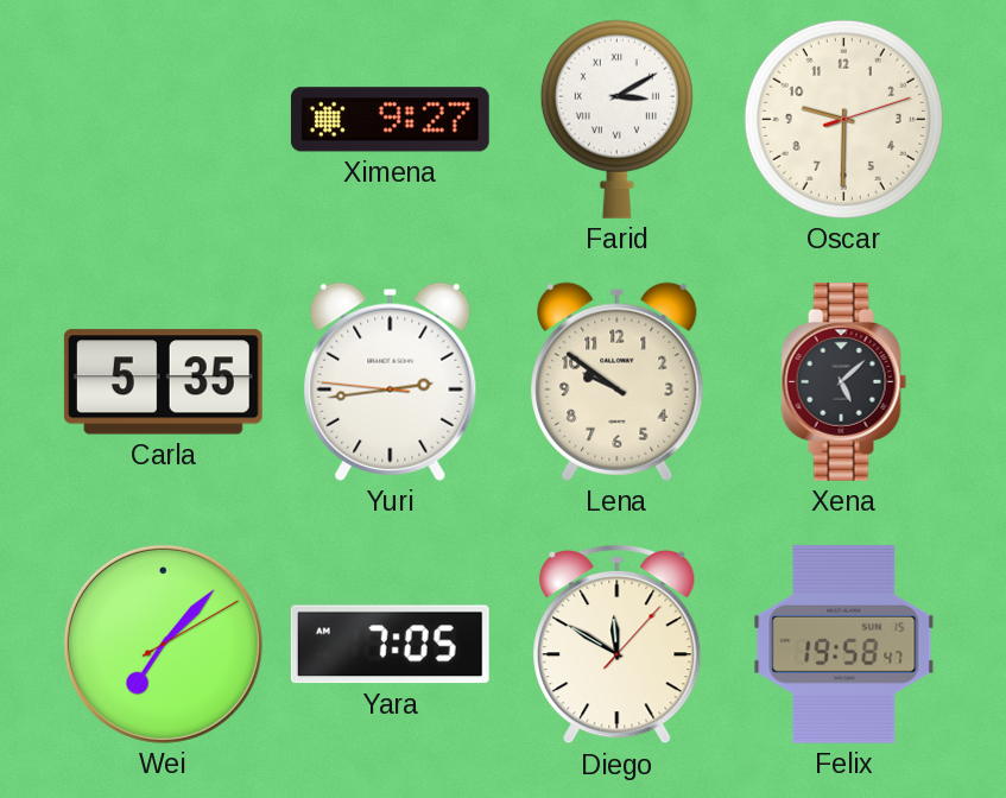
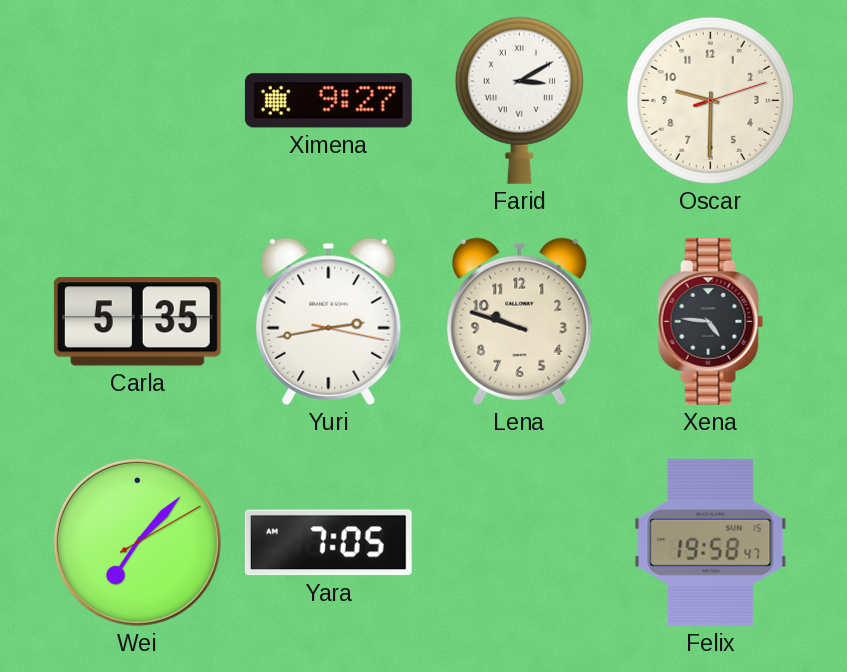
Yuri: 2:43:46 -> 2:43:17
Lena: 9:51 -> 9:48
Xena: 5:08 -> 4:46
Diego: 11:50 -> none
